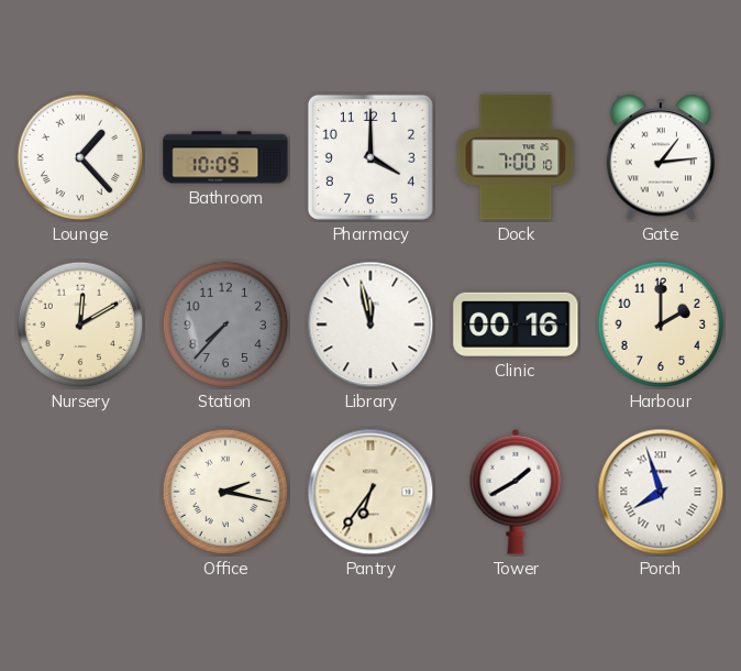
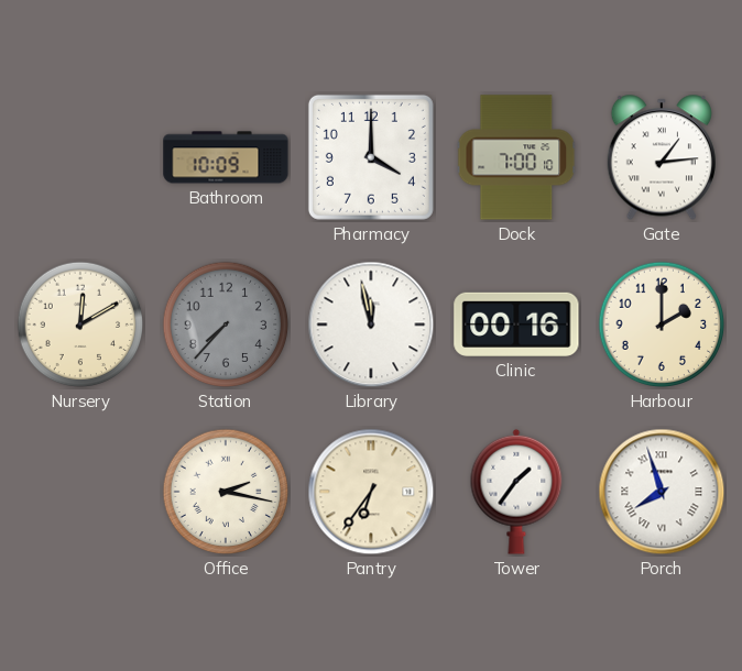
Lounge: 1:23 -> none
Tower: 1:40 -> 1:36
